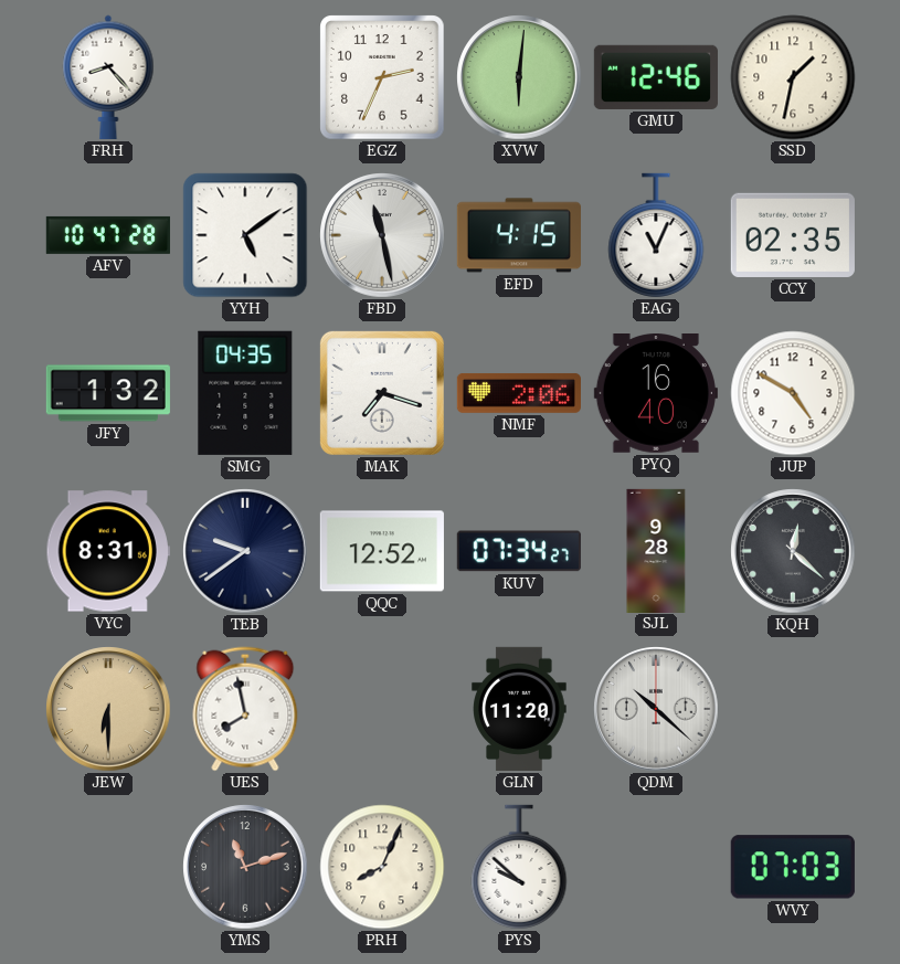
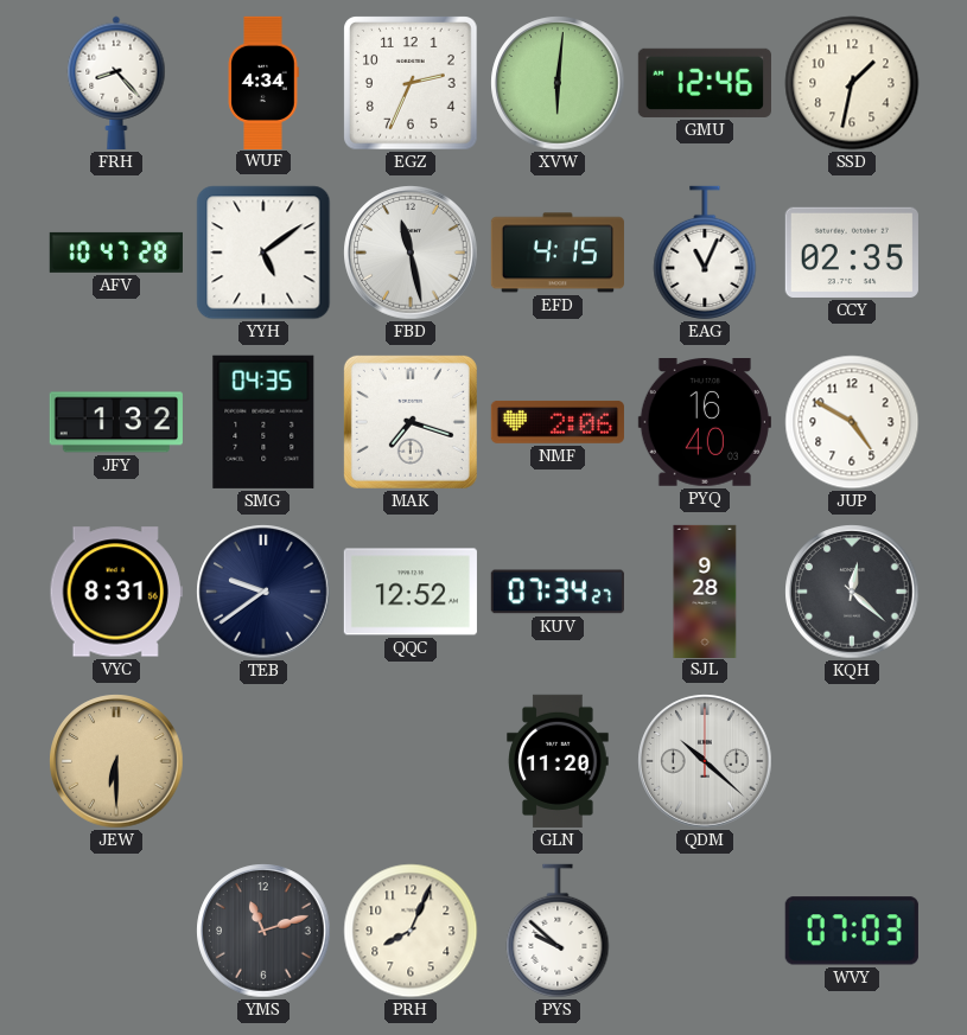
WUF: none -> 4:34
UES: 7:58 -> none
